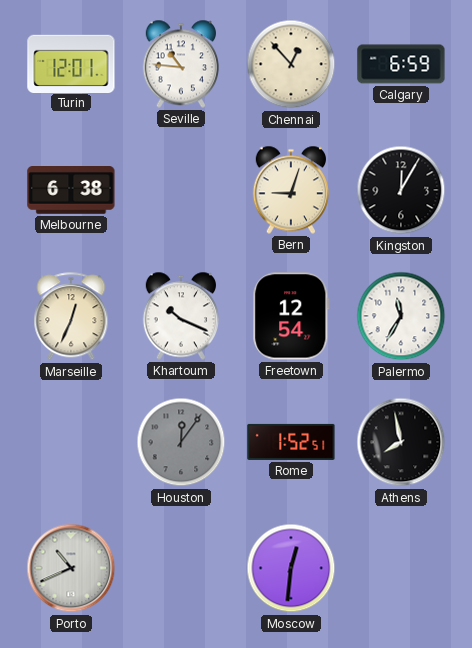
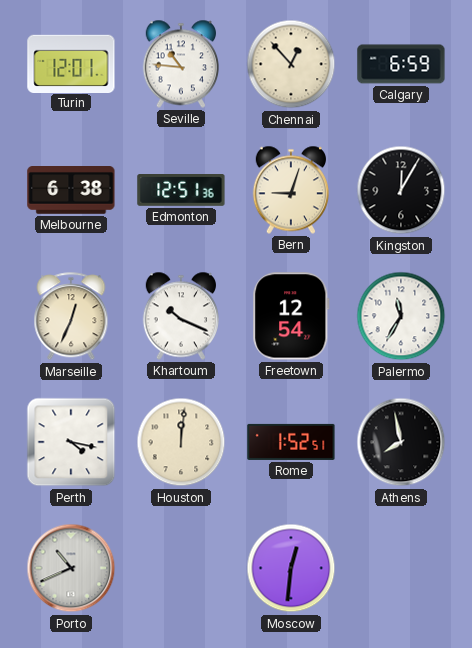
Edmonton: none -> 12:51
Perth: none -> 4:17
Houston: 12:06 -> 12:01
Houston dial: grey -> cream
